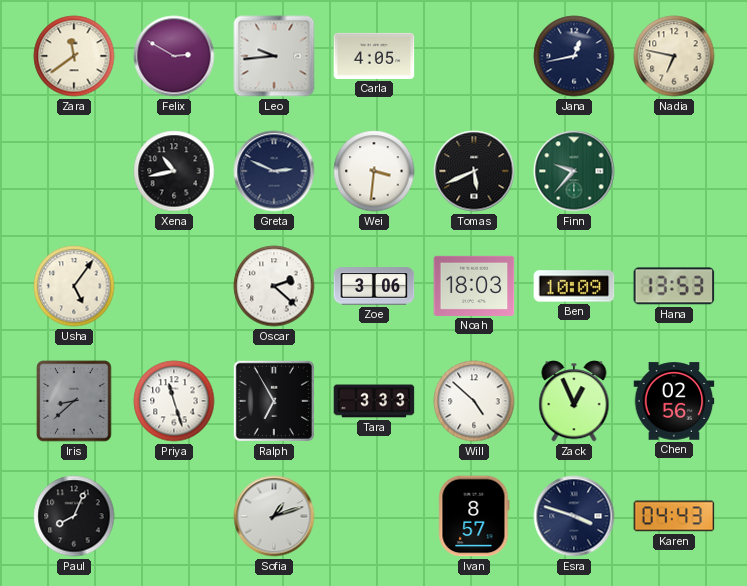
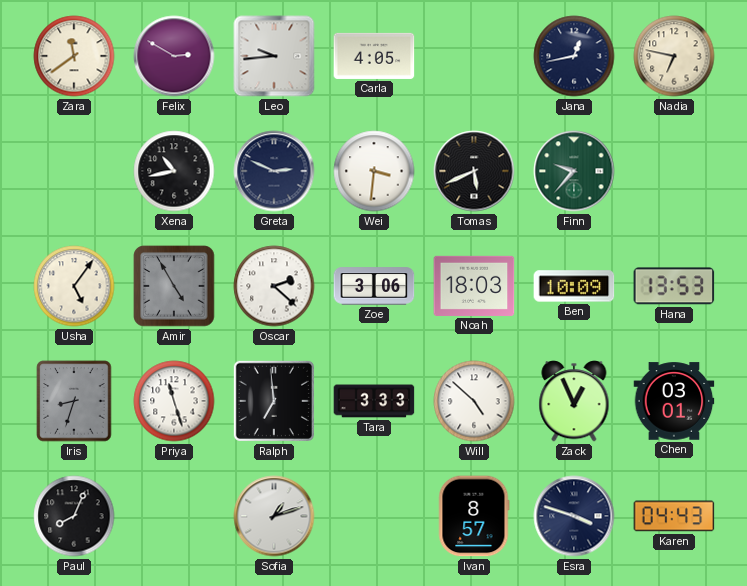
Amir: none -> 4:55
Iris: 8:38 -> 8:33
Ralph: 6:55 -> 6:59
Chen: 02:56 -> 03:01
